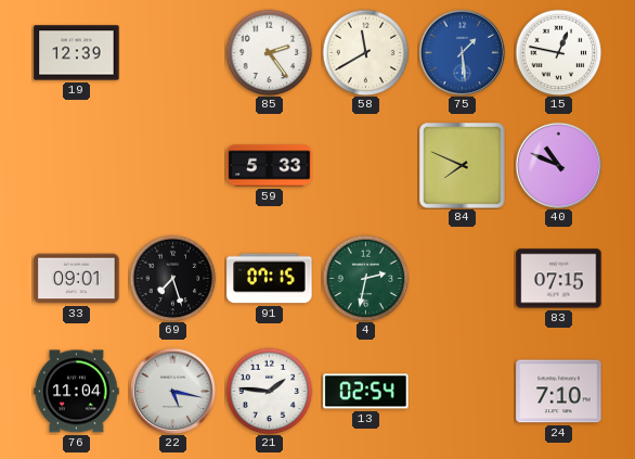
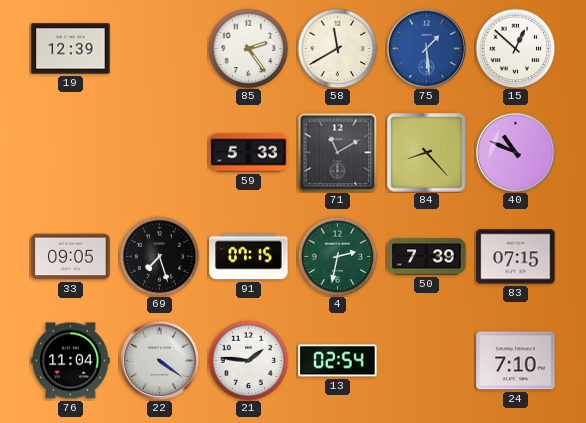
15: 12:47 -> 12:52
71: none -> 11:10
84: 7:49 -> 8:23
33: 09:01 -> 09:05
50: none -> 7:39
22: 5:17 -> 4:21
